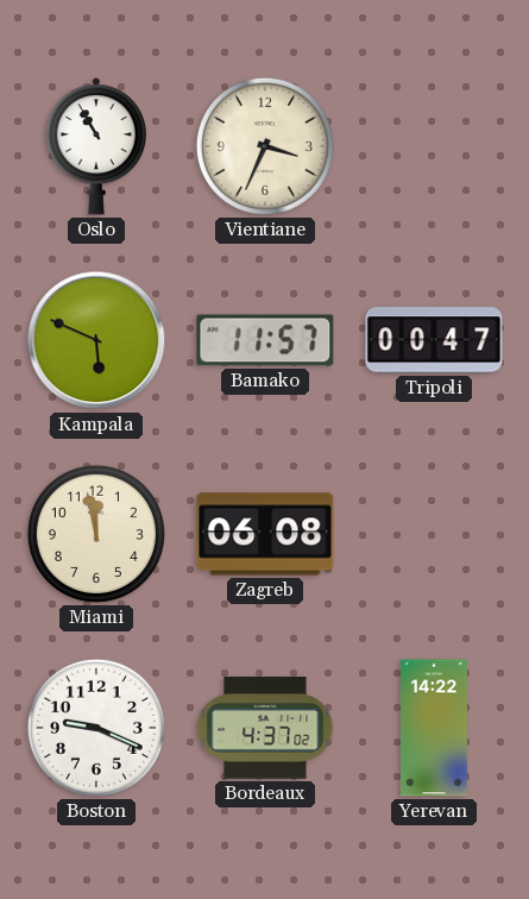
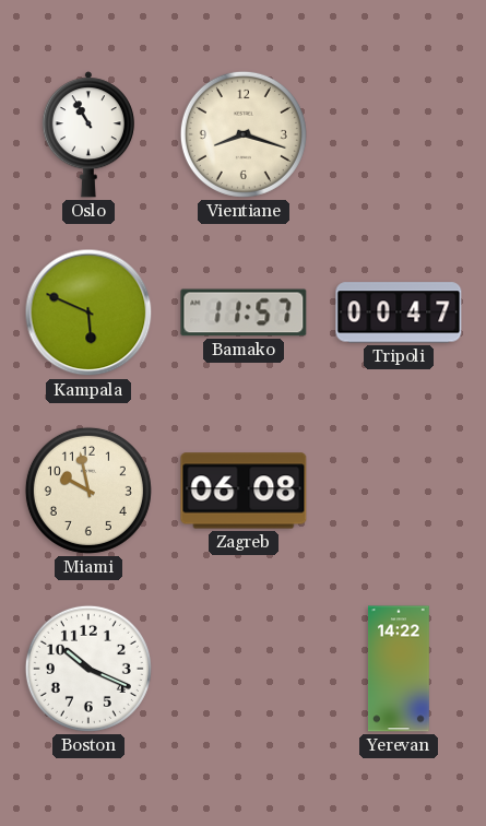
Vientiane: 3:34 -> 8:18
Miami: 11:58 -> 9:58
Boston: 9:19 -> 10:19
Bordeaux: 4:37 -> none
